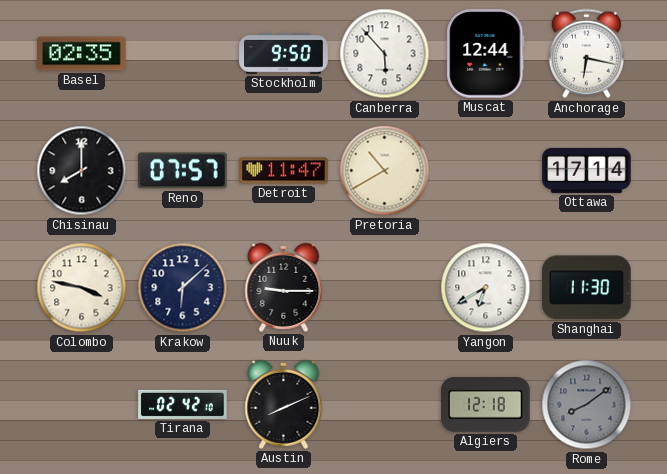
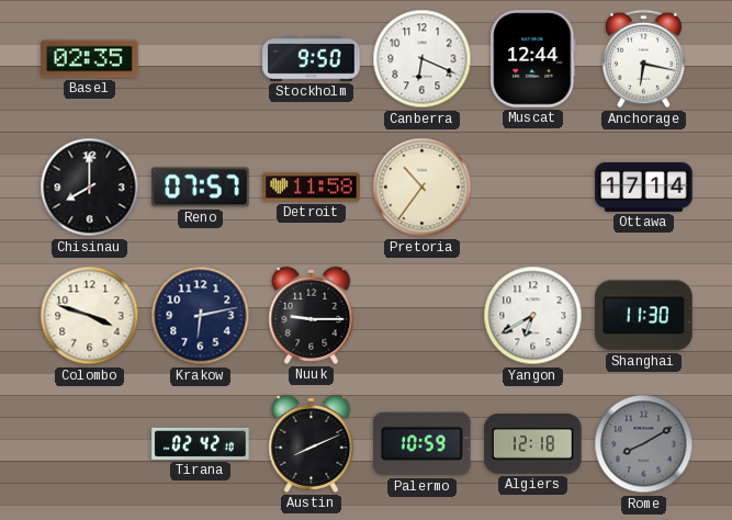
Canberra: 5:53 -> 6:19
Detroit: 11:47 -> 11:58
Pretoria: 10:40 -> 10:36
Colombo: 3:47 -> 3:48
Krakow: 6:08 -> 6:13
Palermo: none -> 10:59
Rome: 8:09 -> 8:10
